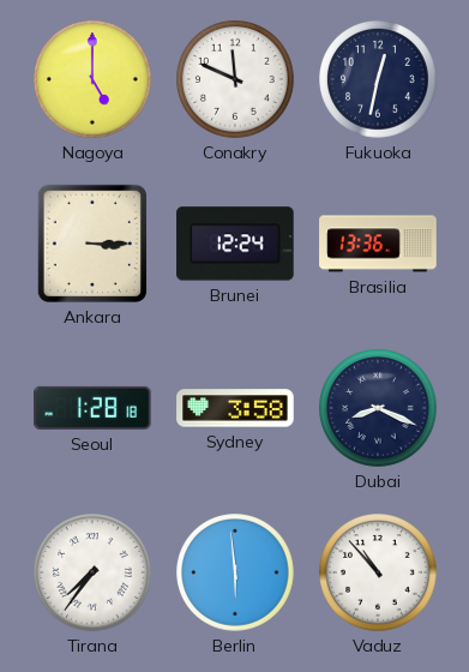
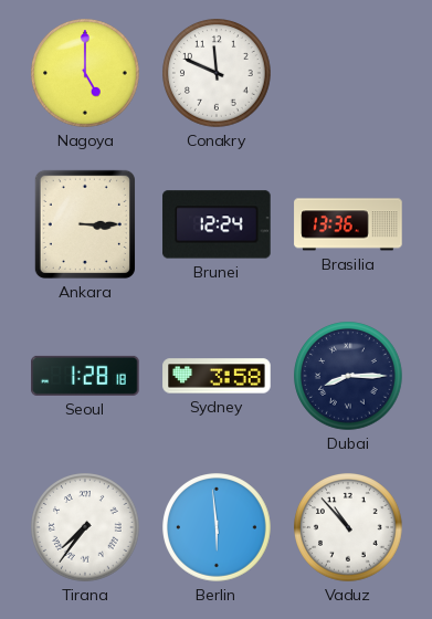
Fukuoka: 12:32 -> none
Dubai: 8:19 -> 8:15
